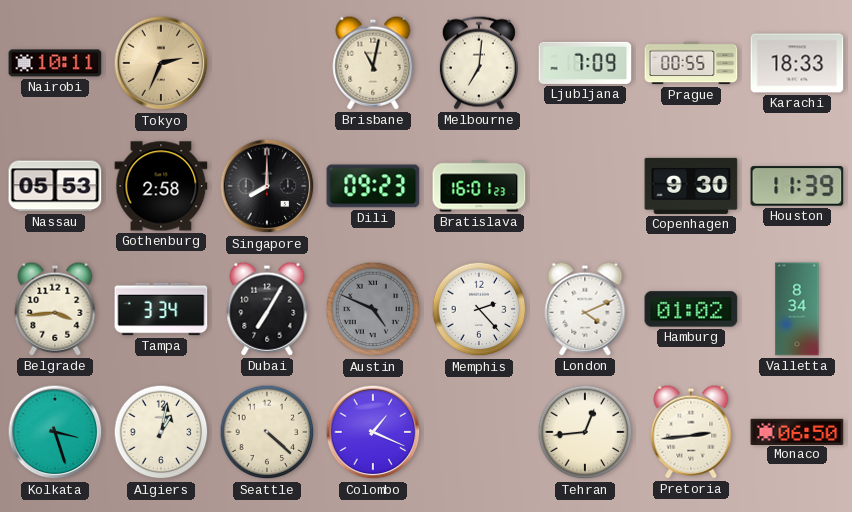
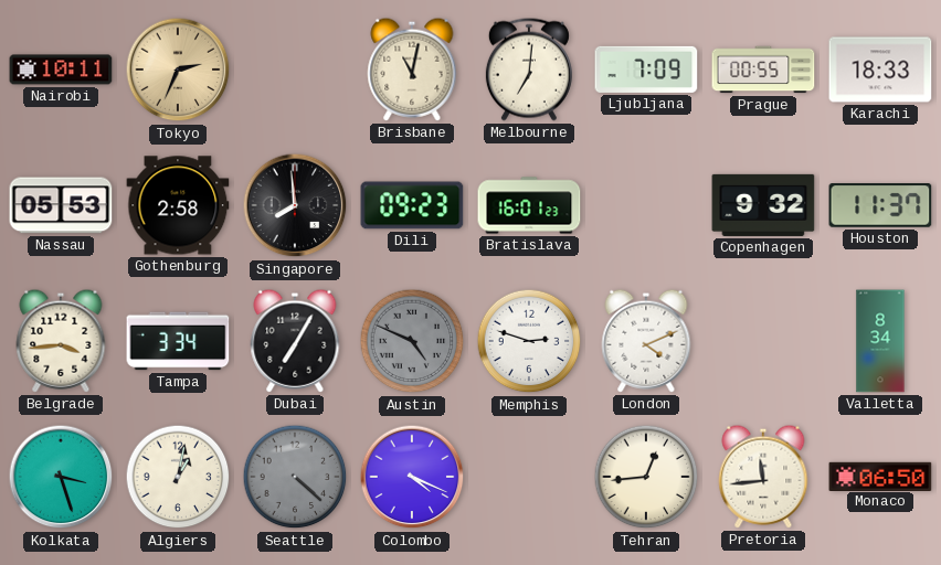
Singapore: 8:00 -> 7:59
Copenhagen: 9:30 -> 9:32
Houston: 11:39 -> 11:37
Memphis: 2:23 -> 2:48
Hamburg: 01:02 -> none
Seattle dial: cream -> grey
Colombo: 1:19 -> 4:19
Pretoria: 2:44 -> 11:44
